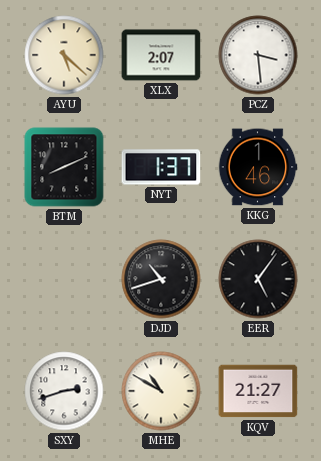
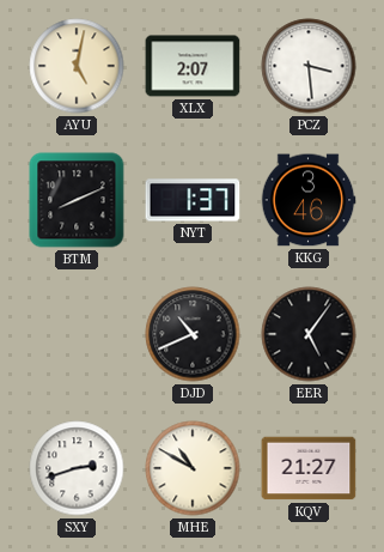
AYU: 5:22 -> 5:02
KKG: 1:46 -> 3:46
DJD: 10:42 -> 10:41
